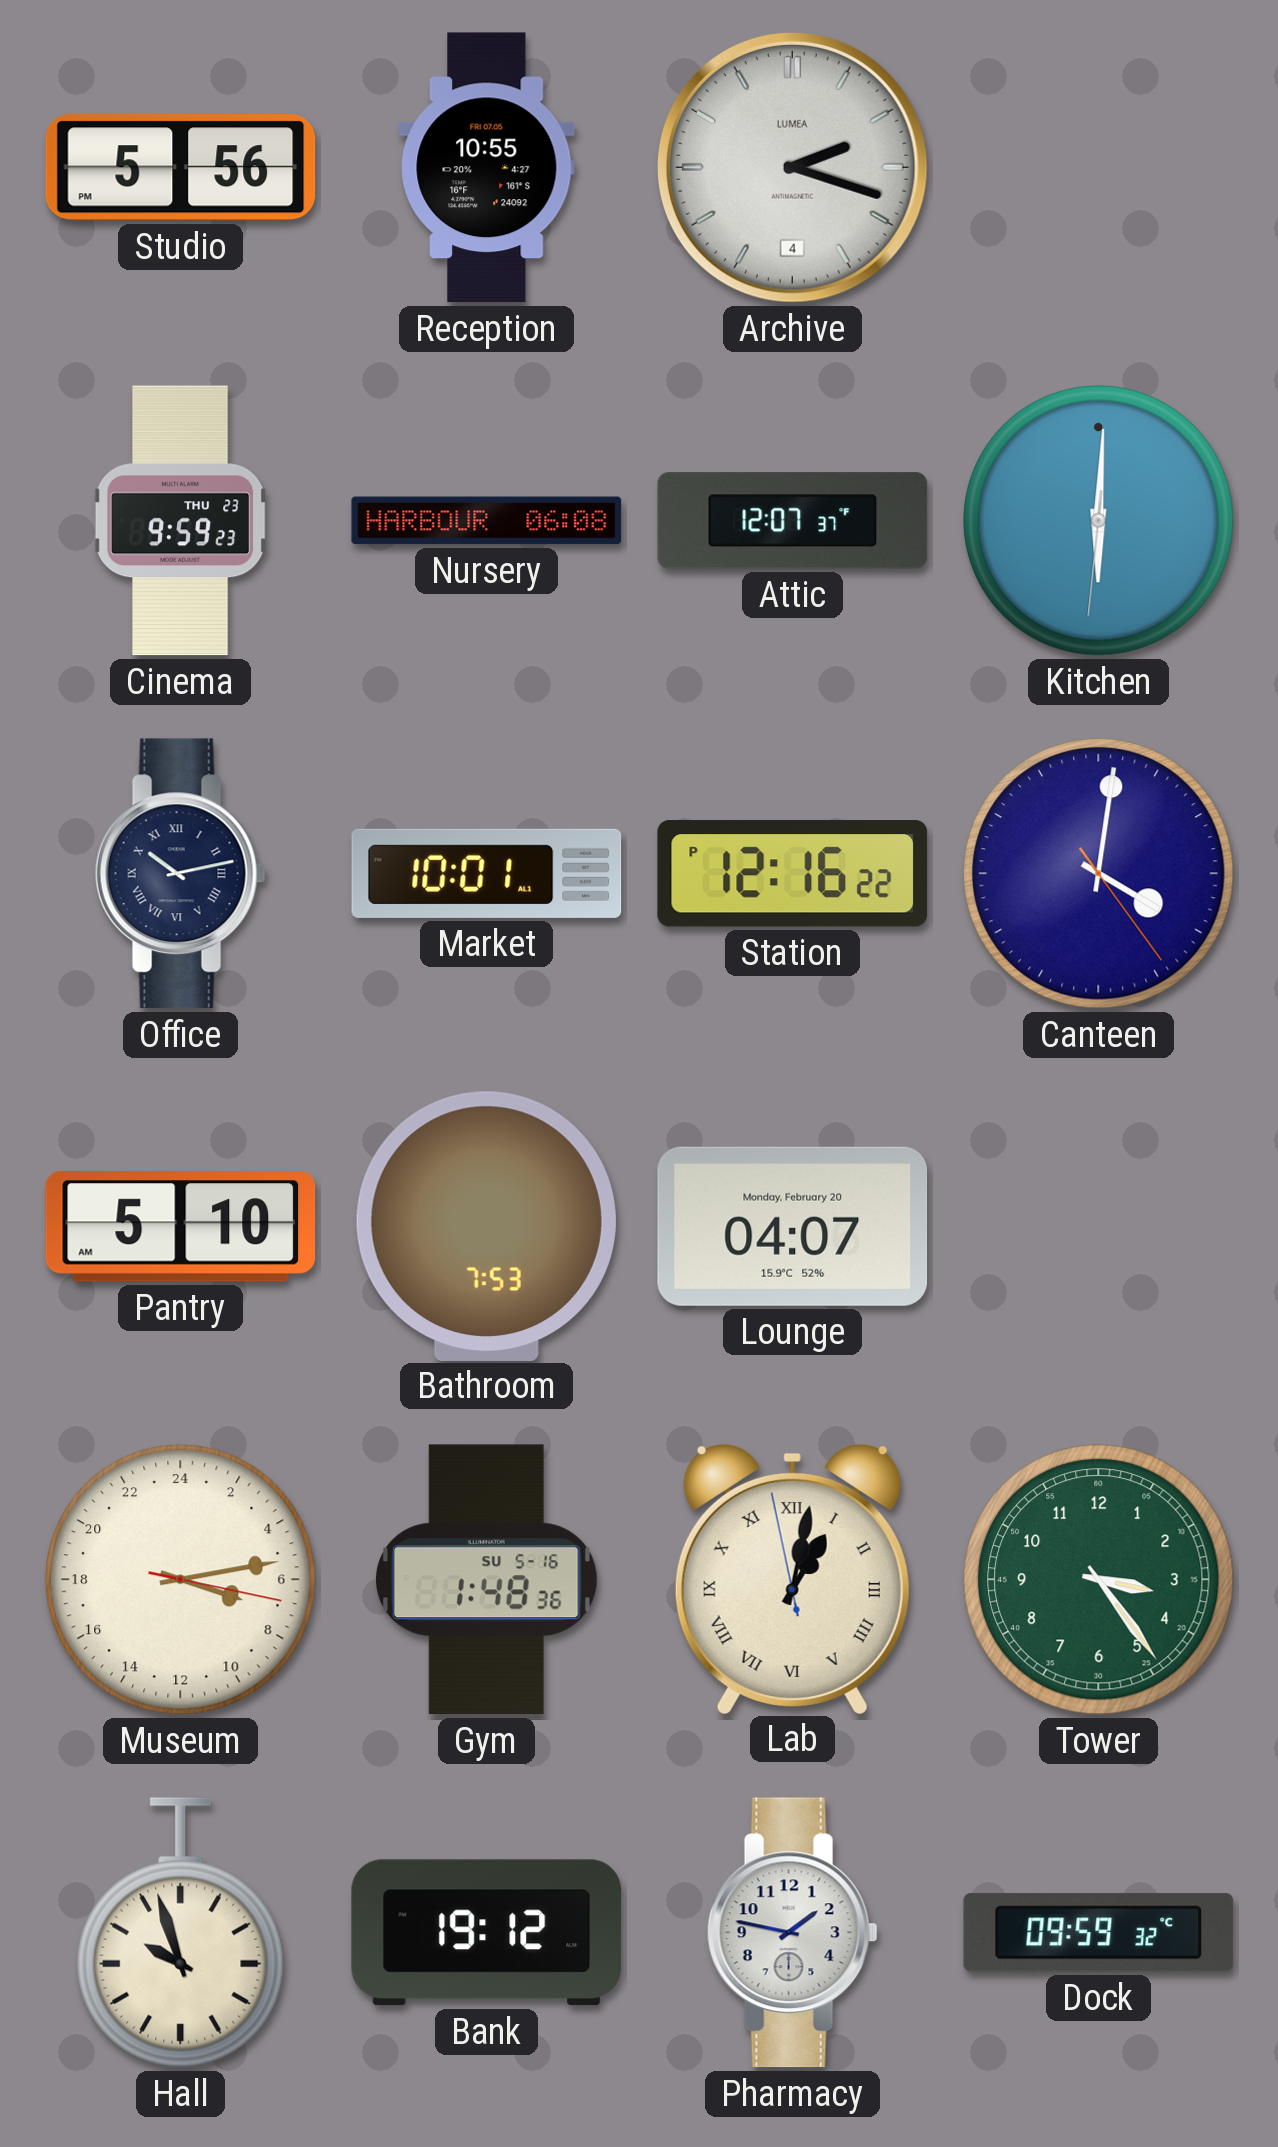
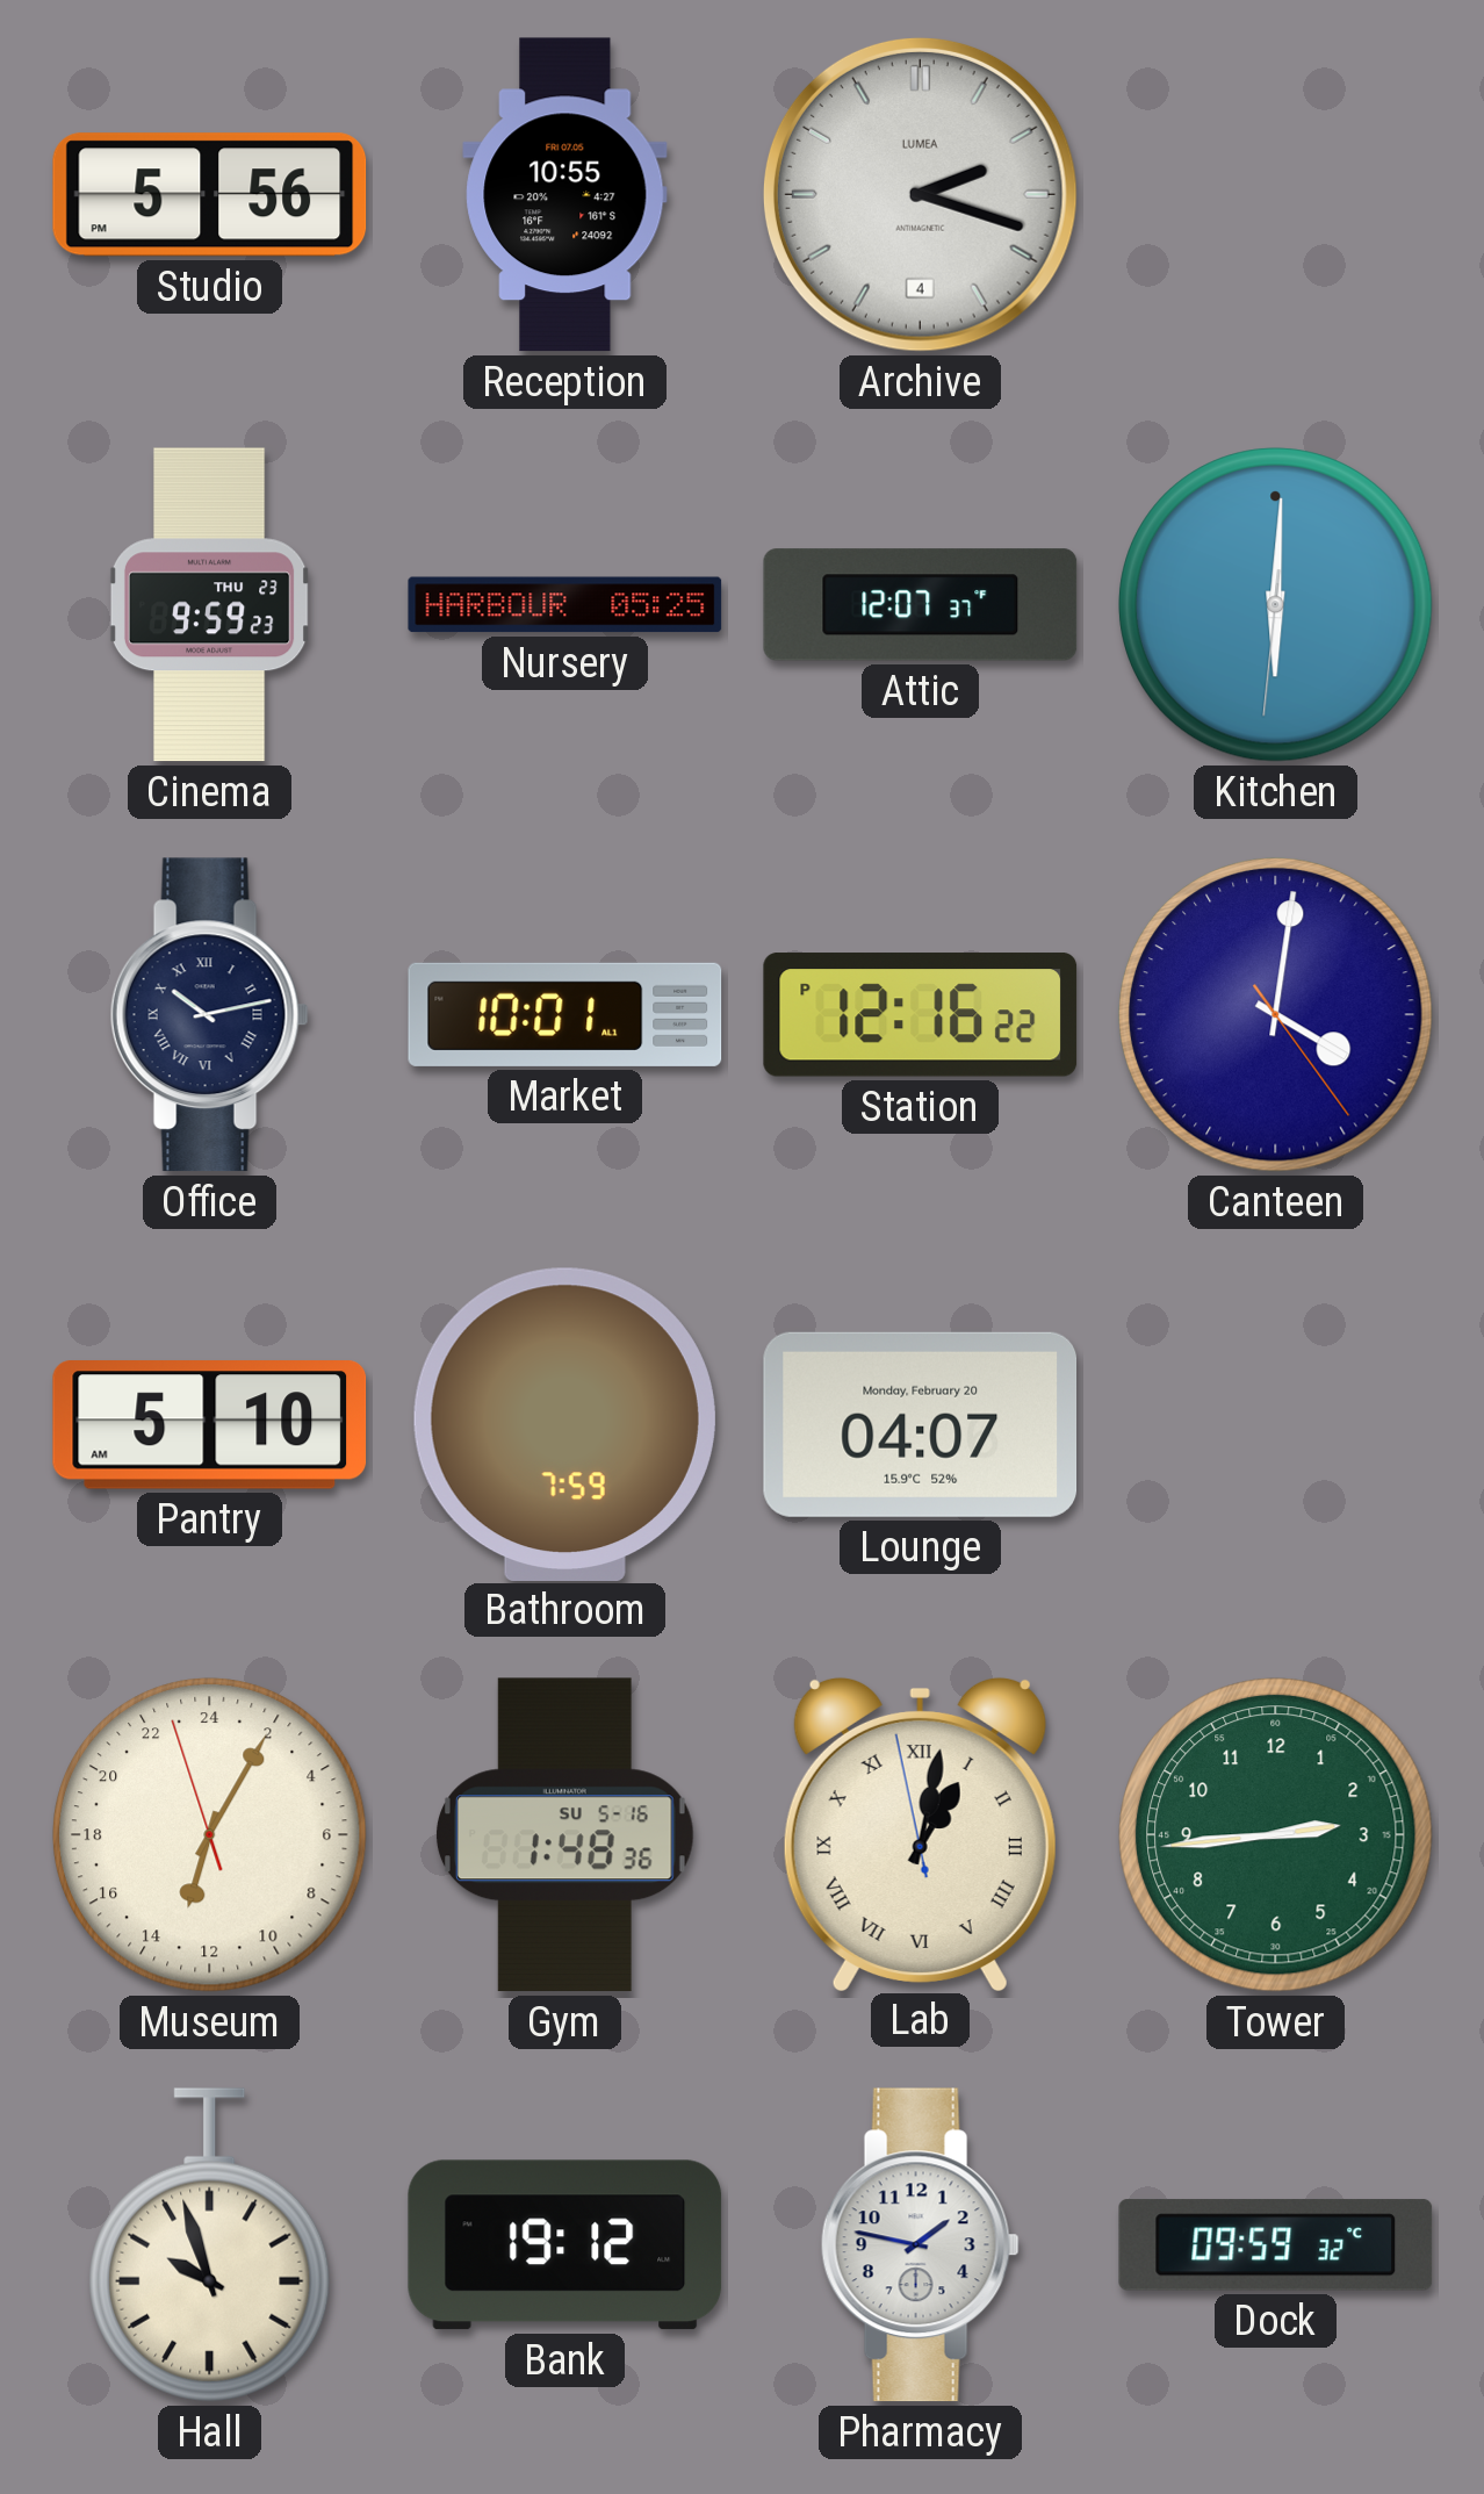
Nursery: 06:08 -> 05:25
Bathroom: 7:53 -> 7:59
Museum: 7:13 -> 13:04
Tower: 3:24 -> 2:44
